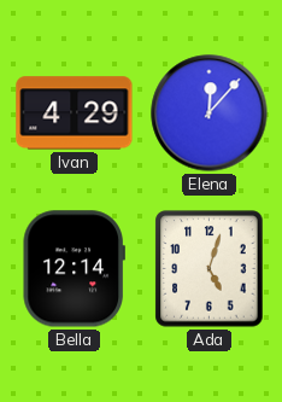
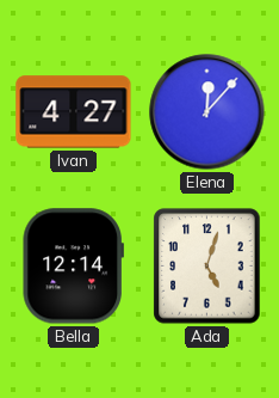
Ivan: 4:29 -> 4:27
